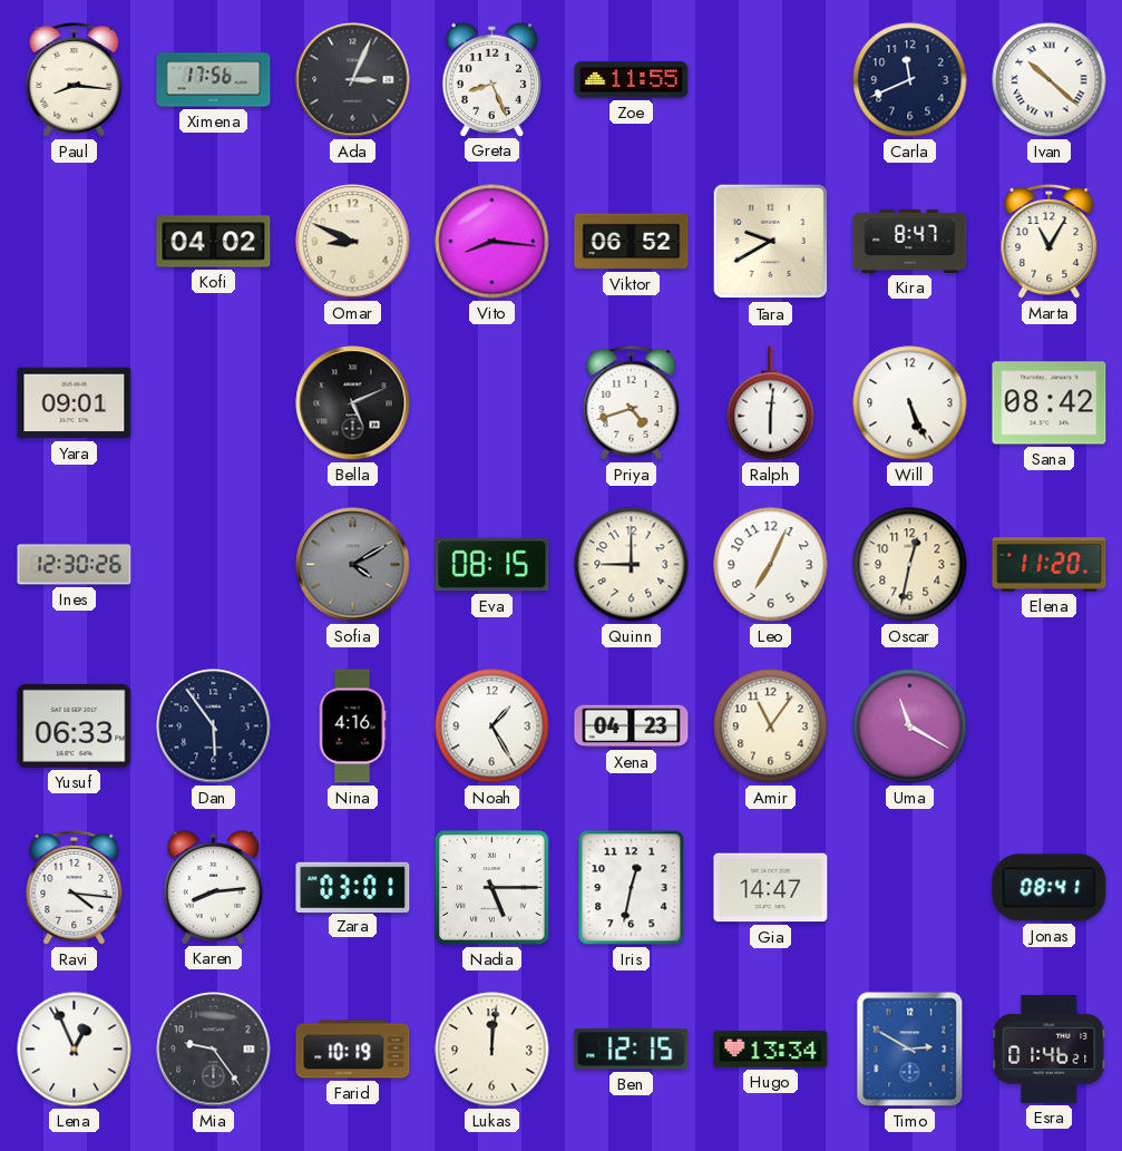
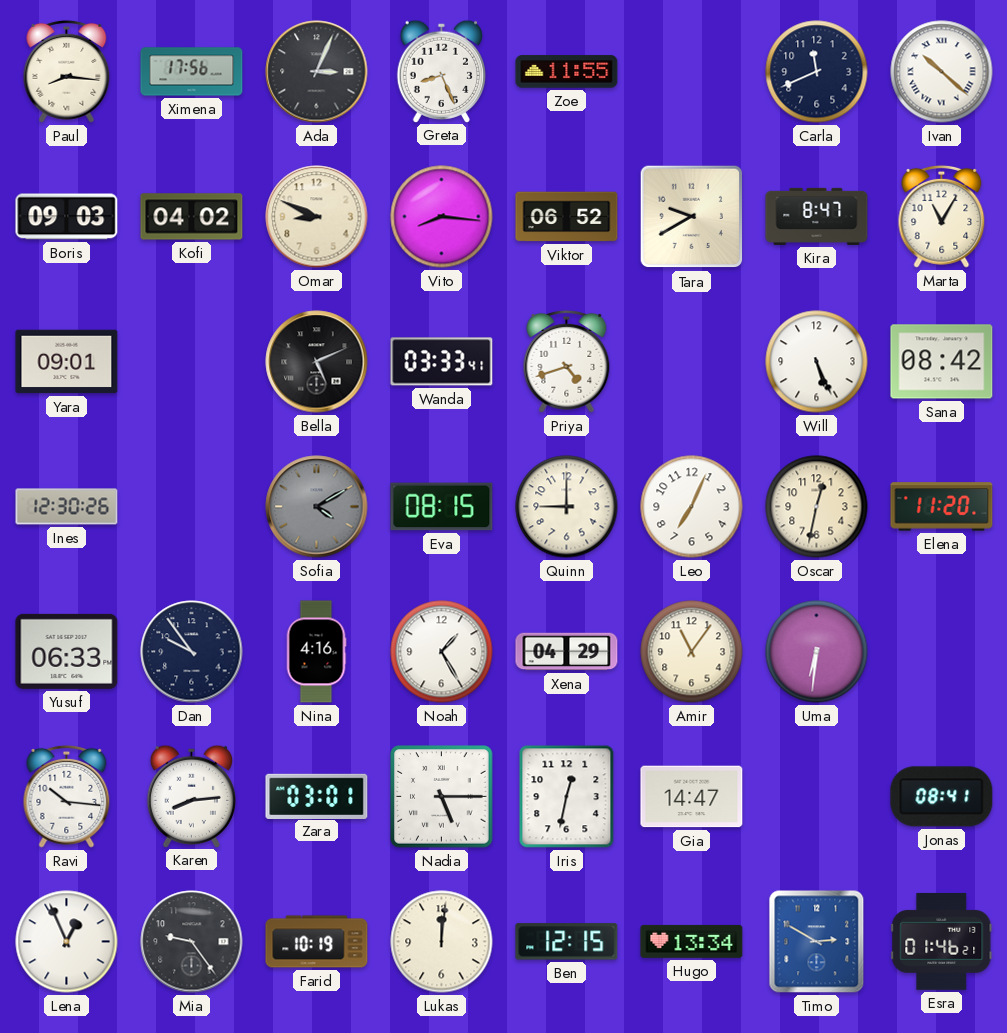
Boris: none -> 09:03
Wanda: none -> 03:33
Ralph: 6:01 -> none
Dan: 5:54 -> 9:54
Xena: 04:23 -> 04:29
Uma: 11:20 -> 6:31
Ravi: 4:16 -> 10:16
